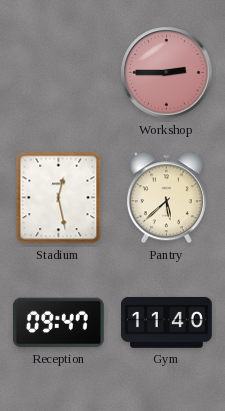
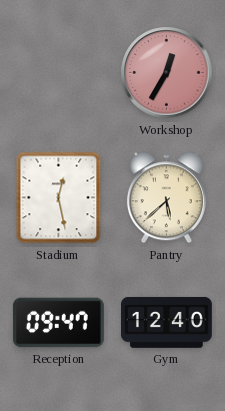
Workshop: 2:45 -> 12:35
Gym: 11:40 -> 12:40
